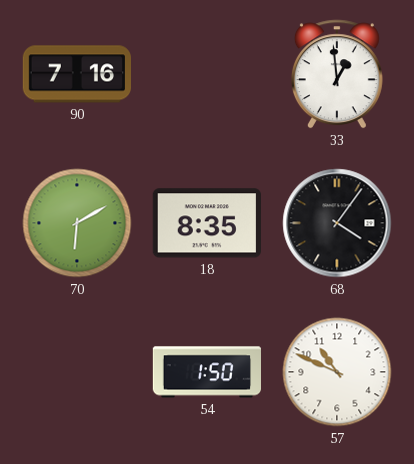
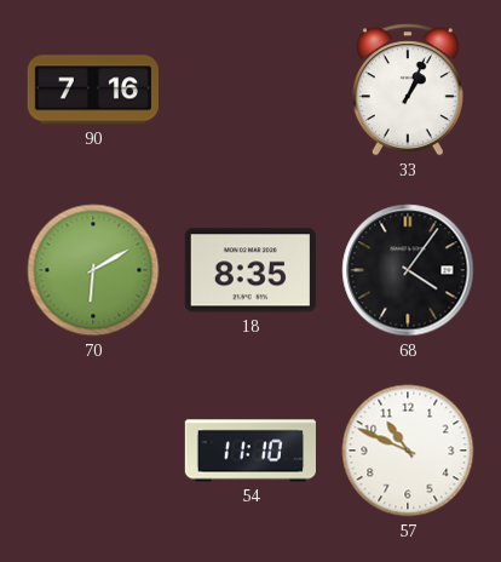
33: 12:59 -> 1:04
54: 1:50 -> 11:10
